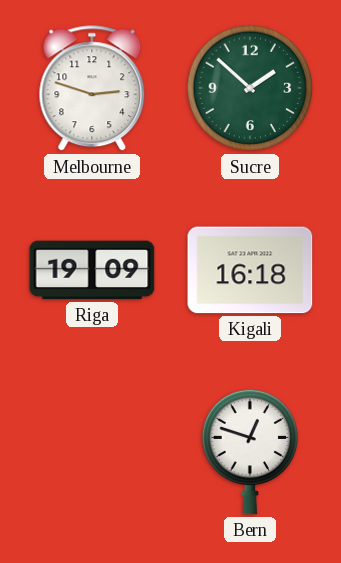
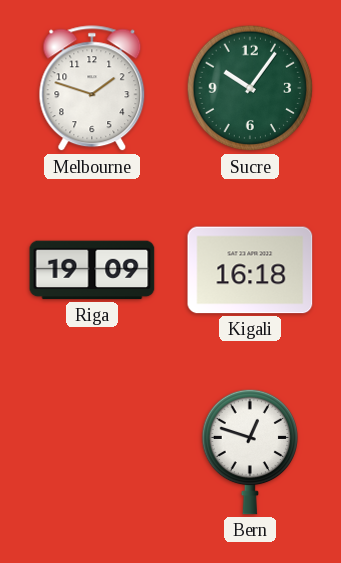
Melbourne: 2:48 -> 1:48
Sucre: 1:52 -> 10:06
